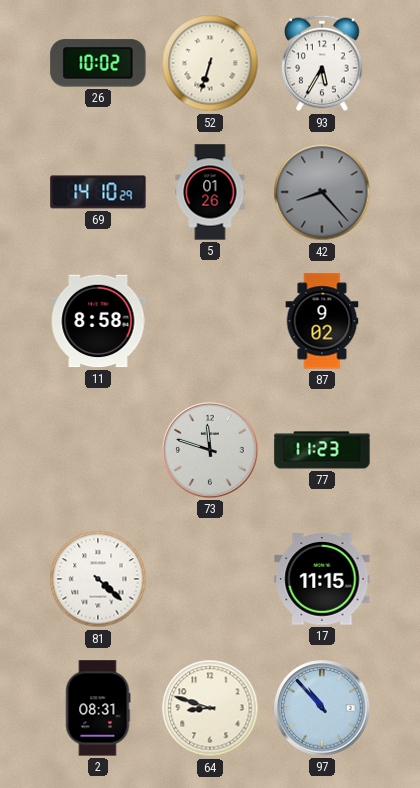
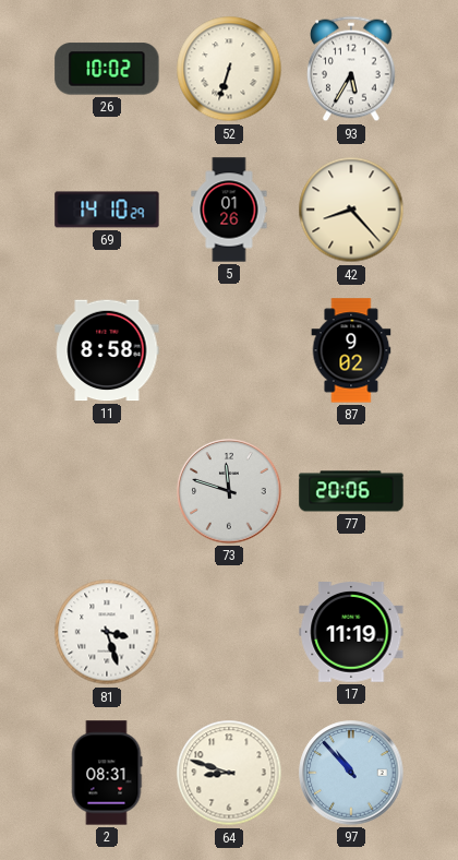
42 dial: grey -> cream
77: 11:23 -> 20:06
81: 4:22 -> 3:27
17: 11:15 -> 11:19
